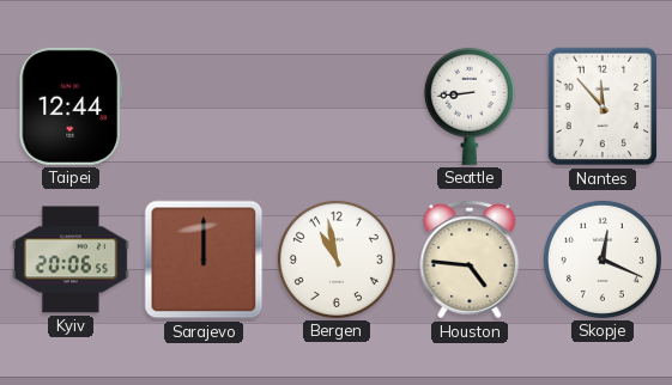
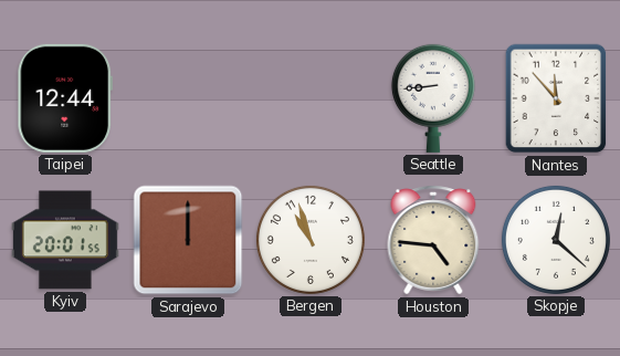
Kyiv: 20:06 -> 20:01
Bergen: 10:58 -> 10:57
Skopje: 12:19 -> 12:22
